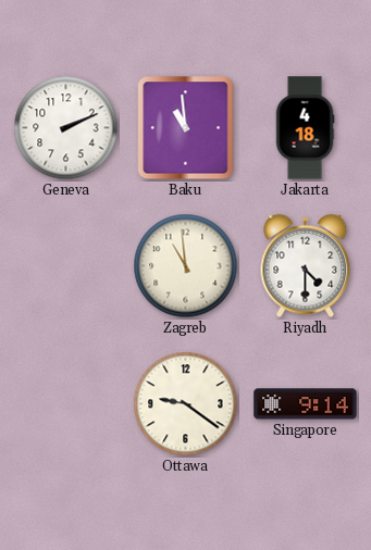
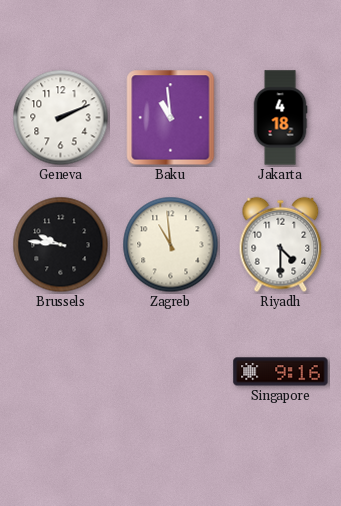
Brussels: none -> 9:46
Ottawa: 9:21 -> none
Singapore: 9:14 -> 9:16
